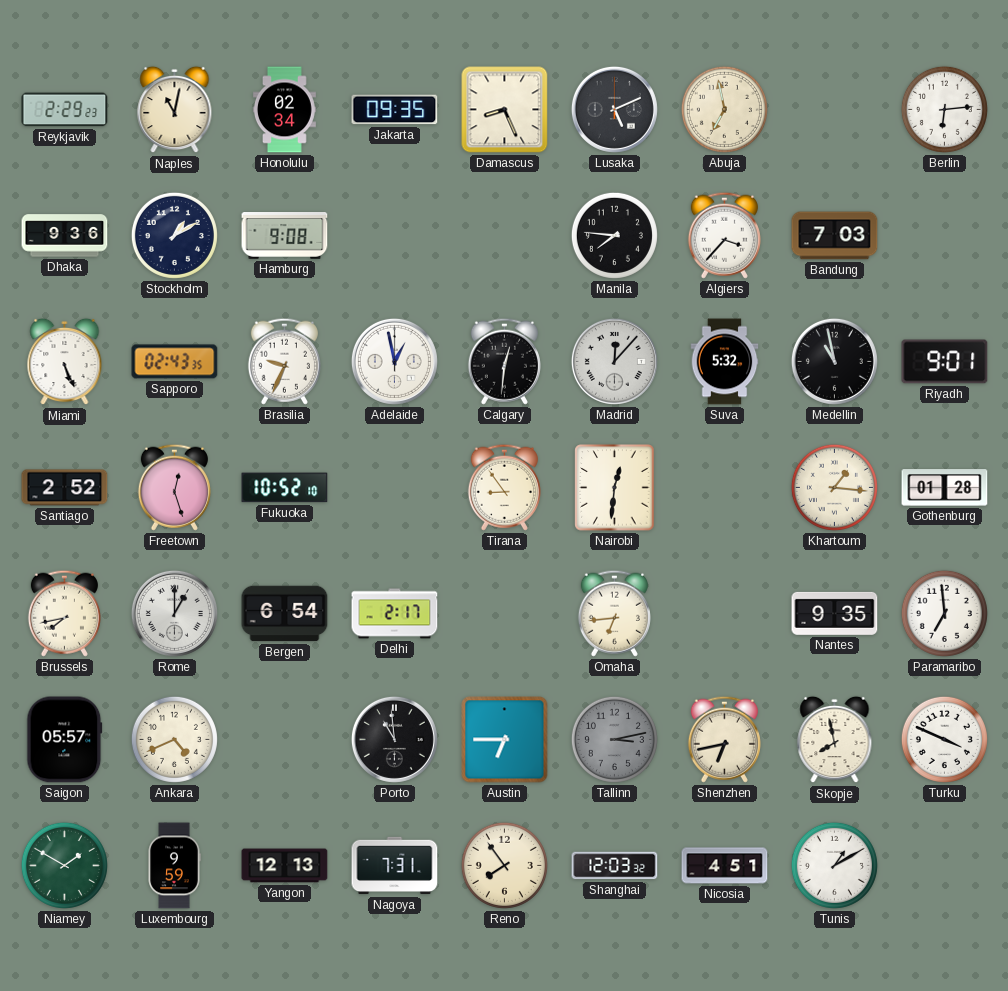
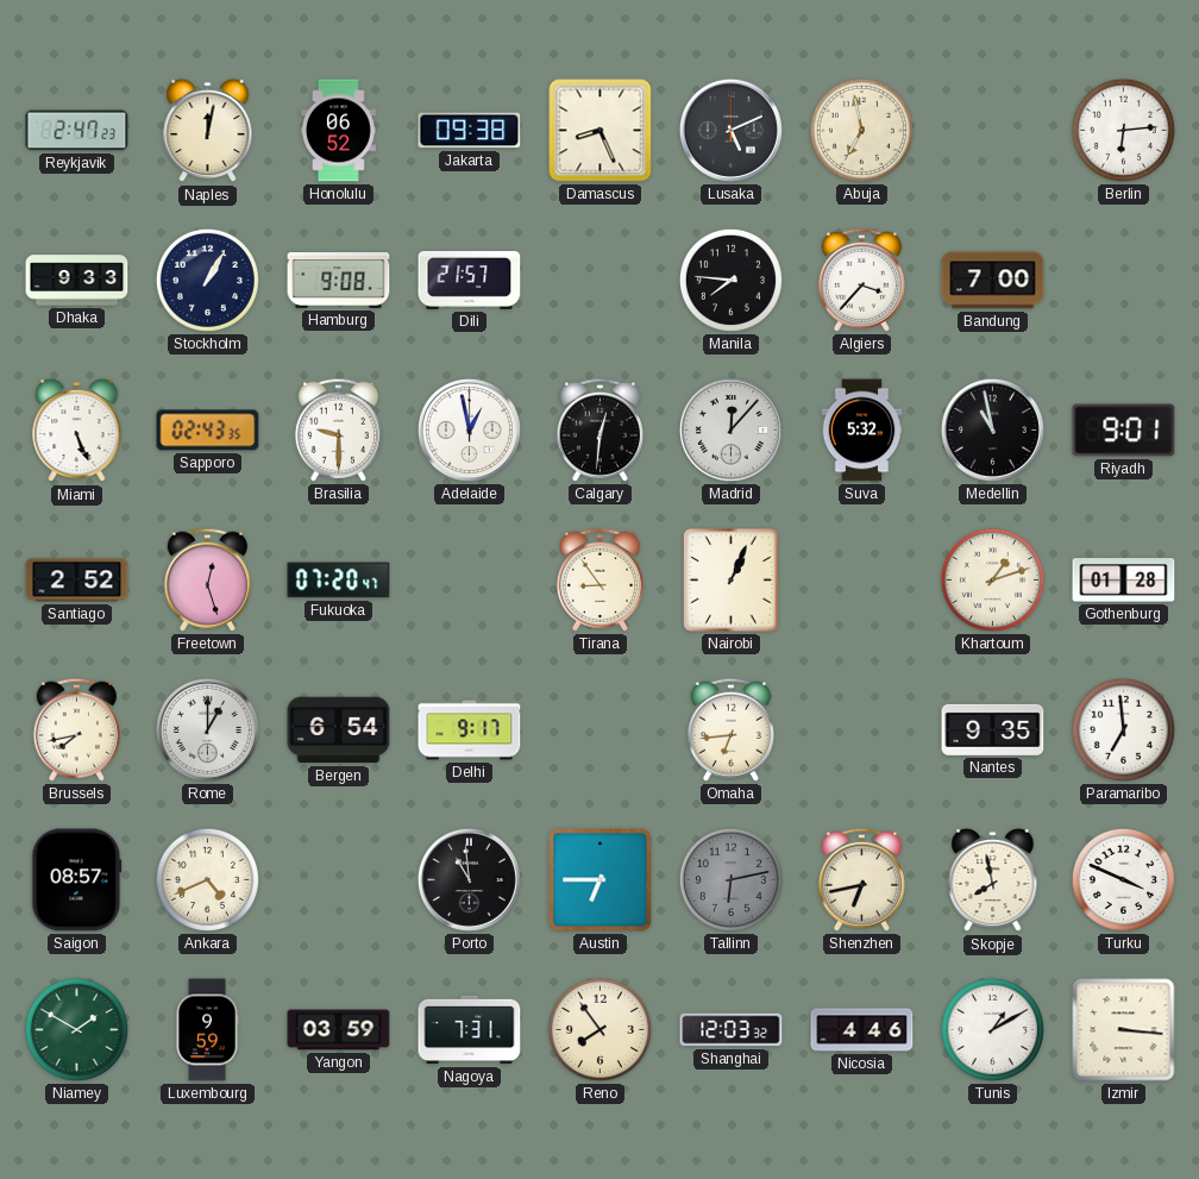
Reykjavik: 2:29 -> 2:47
Naples: 11:02 -> 12:02
Honolulu: 02:34 -> 06:52
Jakarta: 09:35 -> 09:38
Dhaka: 9:36 -> 9:33
Stockholm: 1:10 -> 1:05
Dili: none -> 21:57
Bandung: 7:03 -> 7:00
Brasilia: 9:34 -> 9:30
Fukuoka: 10:52 -> 07:20
Nairobi: 12:31 -> 1:04
Khartoum: 1:16 -> 1:12
Delhi: 2:17 -> 9:17
Saigon: 05:57 -> 08:57
Tallinn: 3:13 -> 6:13
Yangon: 12:13 -> 03:59
Nicosia: 4:51 -> 4:46
Izmir: none -> 3:16
